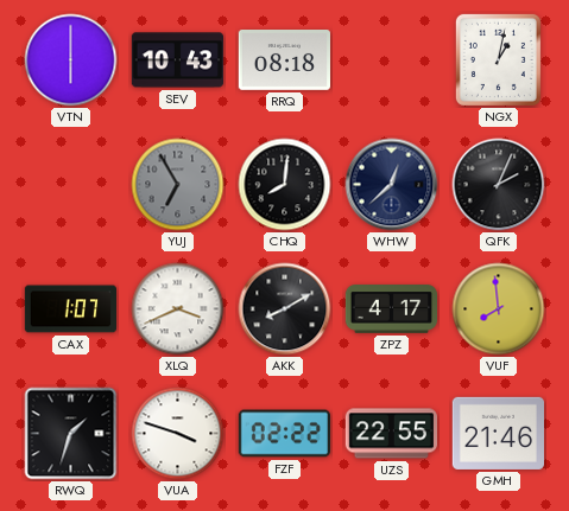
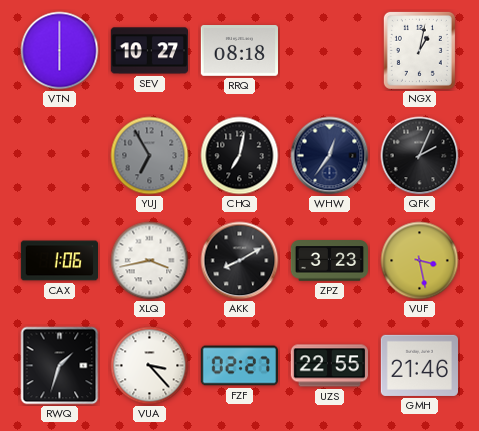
SEV: 10:43 -> 10:27
CHQ: 8:01 -> 7:02
WHW: 12:38 -> 12:36
CAX: 1:07 -> 1:06
XLQ: 3:41 -> 3:43
ZPZ: 4:17 -> 3:23
VUF: 7:59 -> 3:28
VUA: 3:48 -> 3:23
FZF: 02:22 -> 02:27
